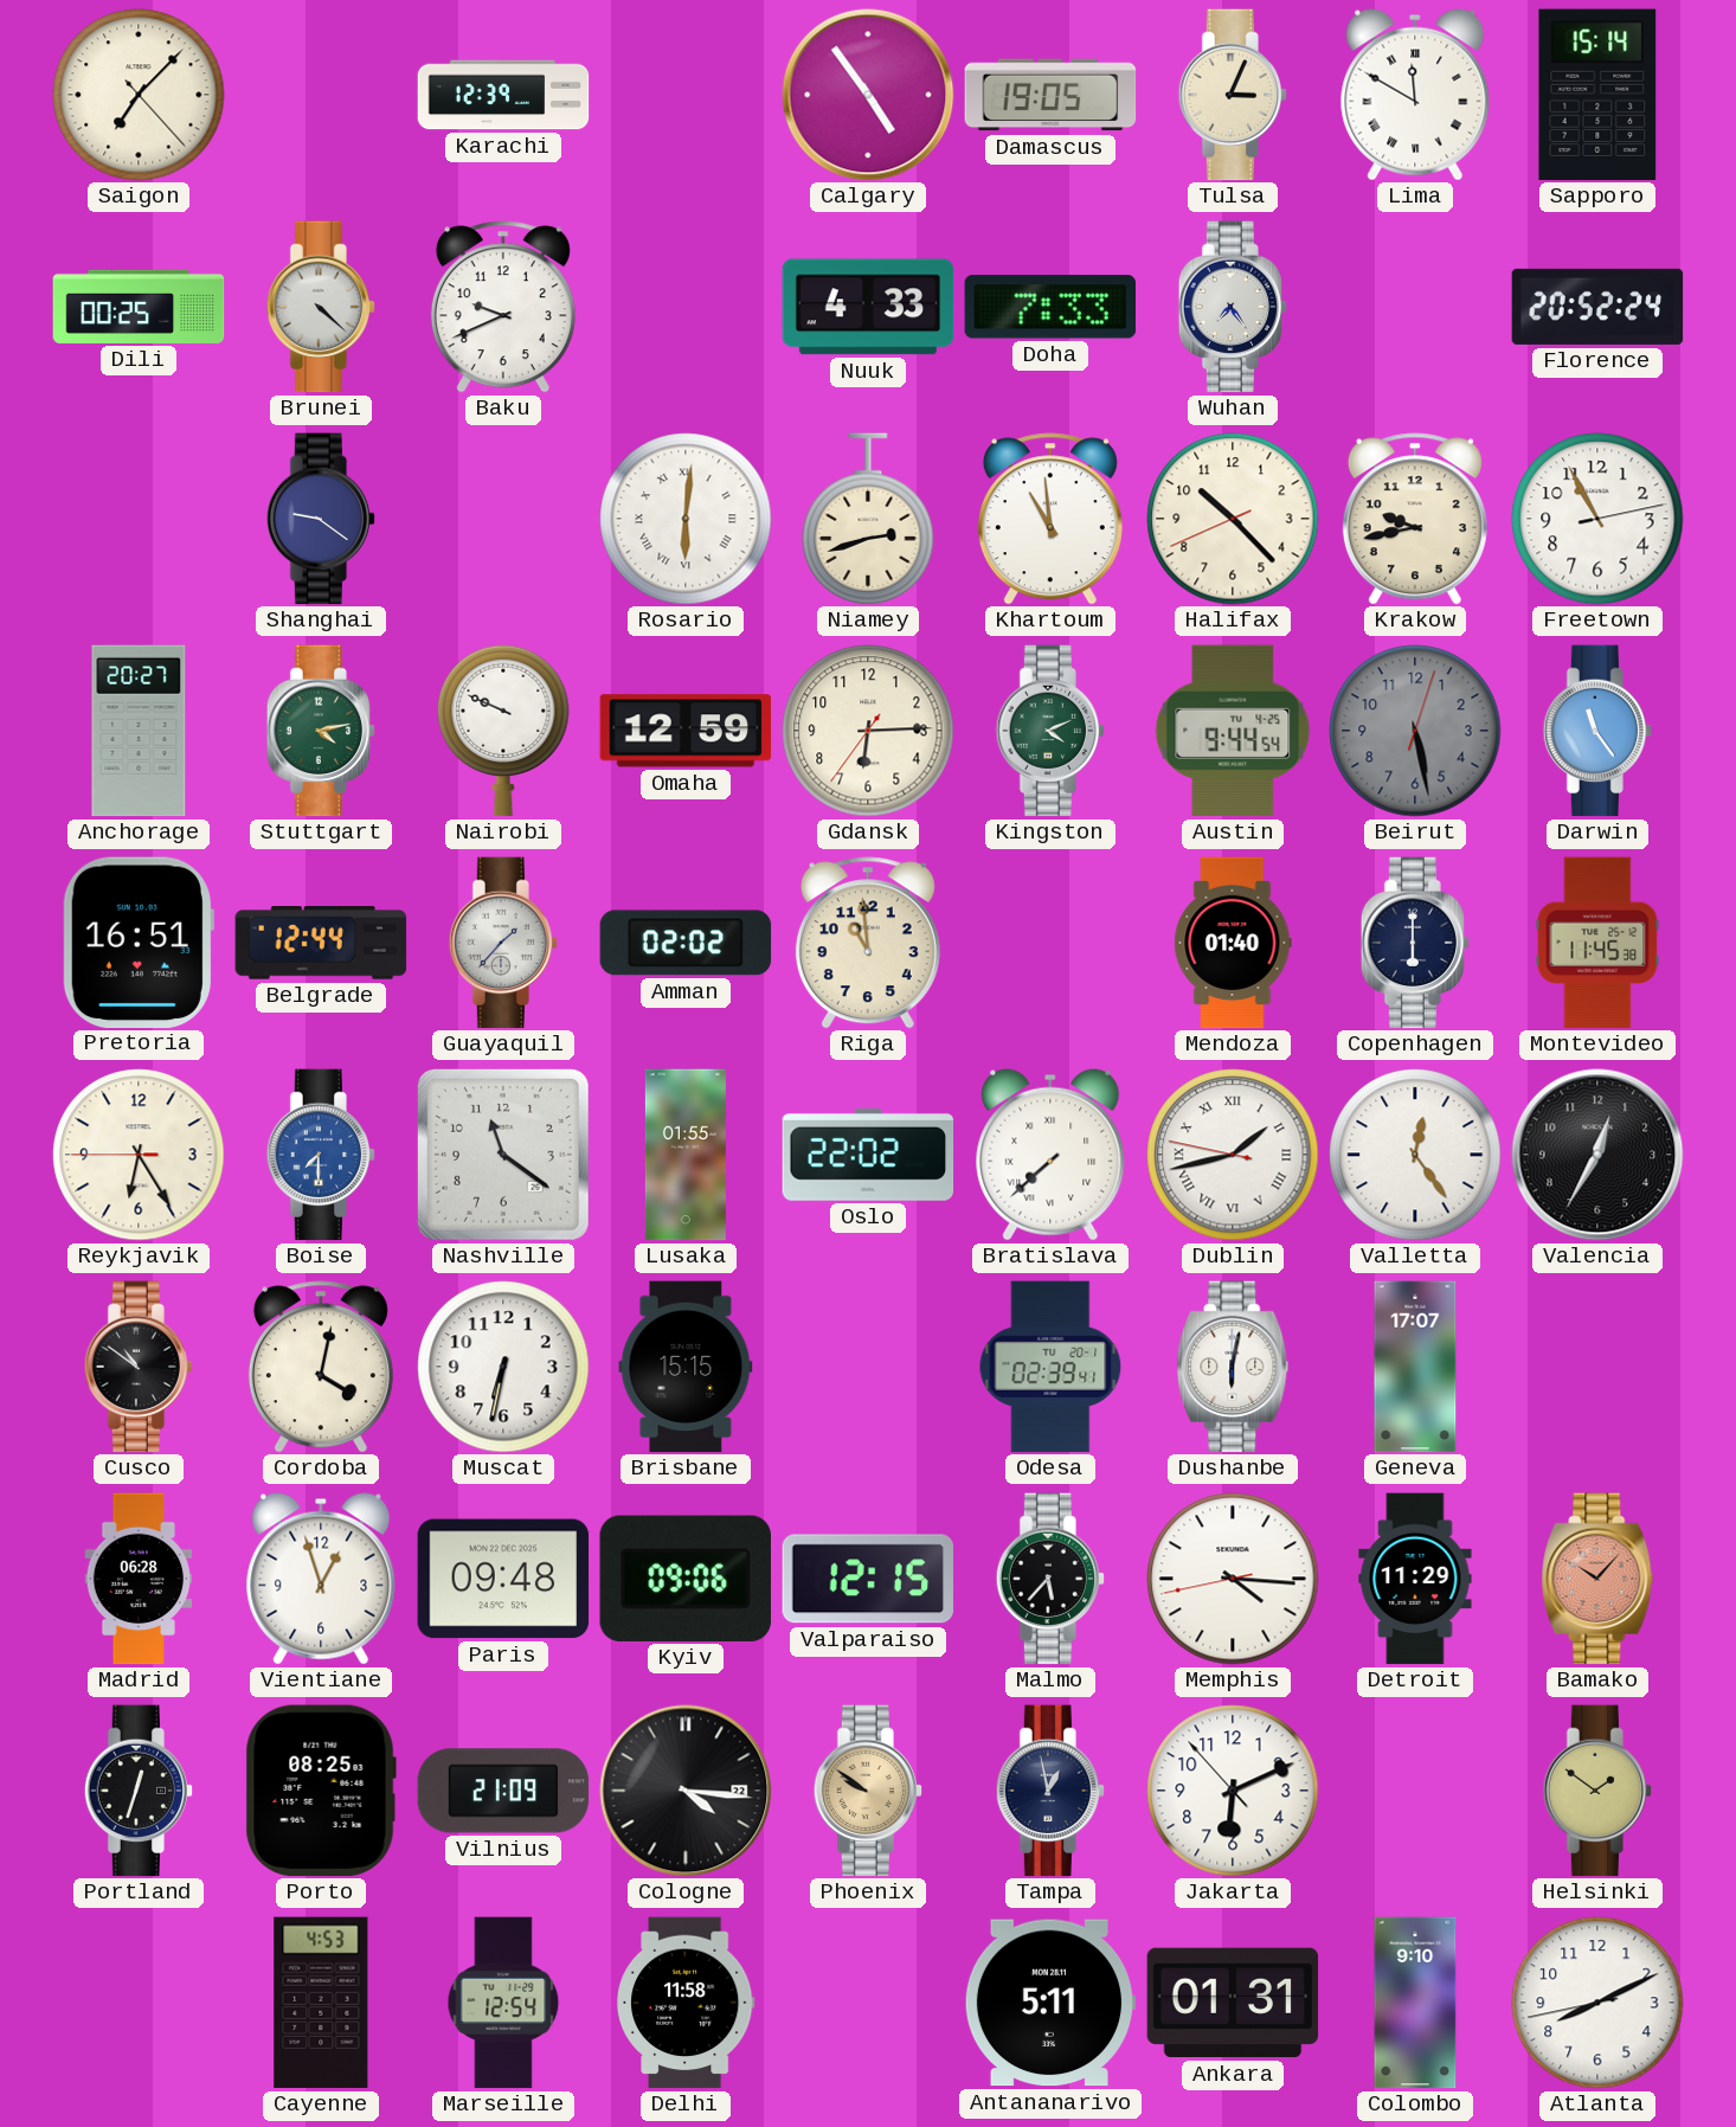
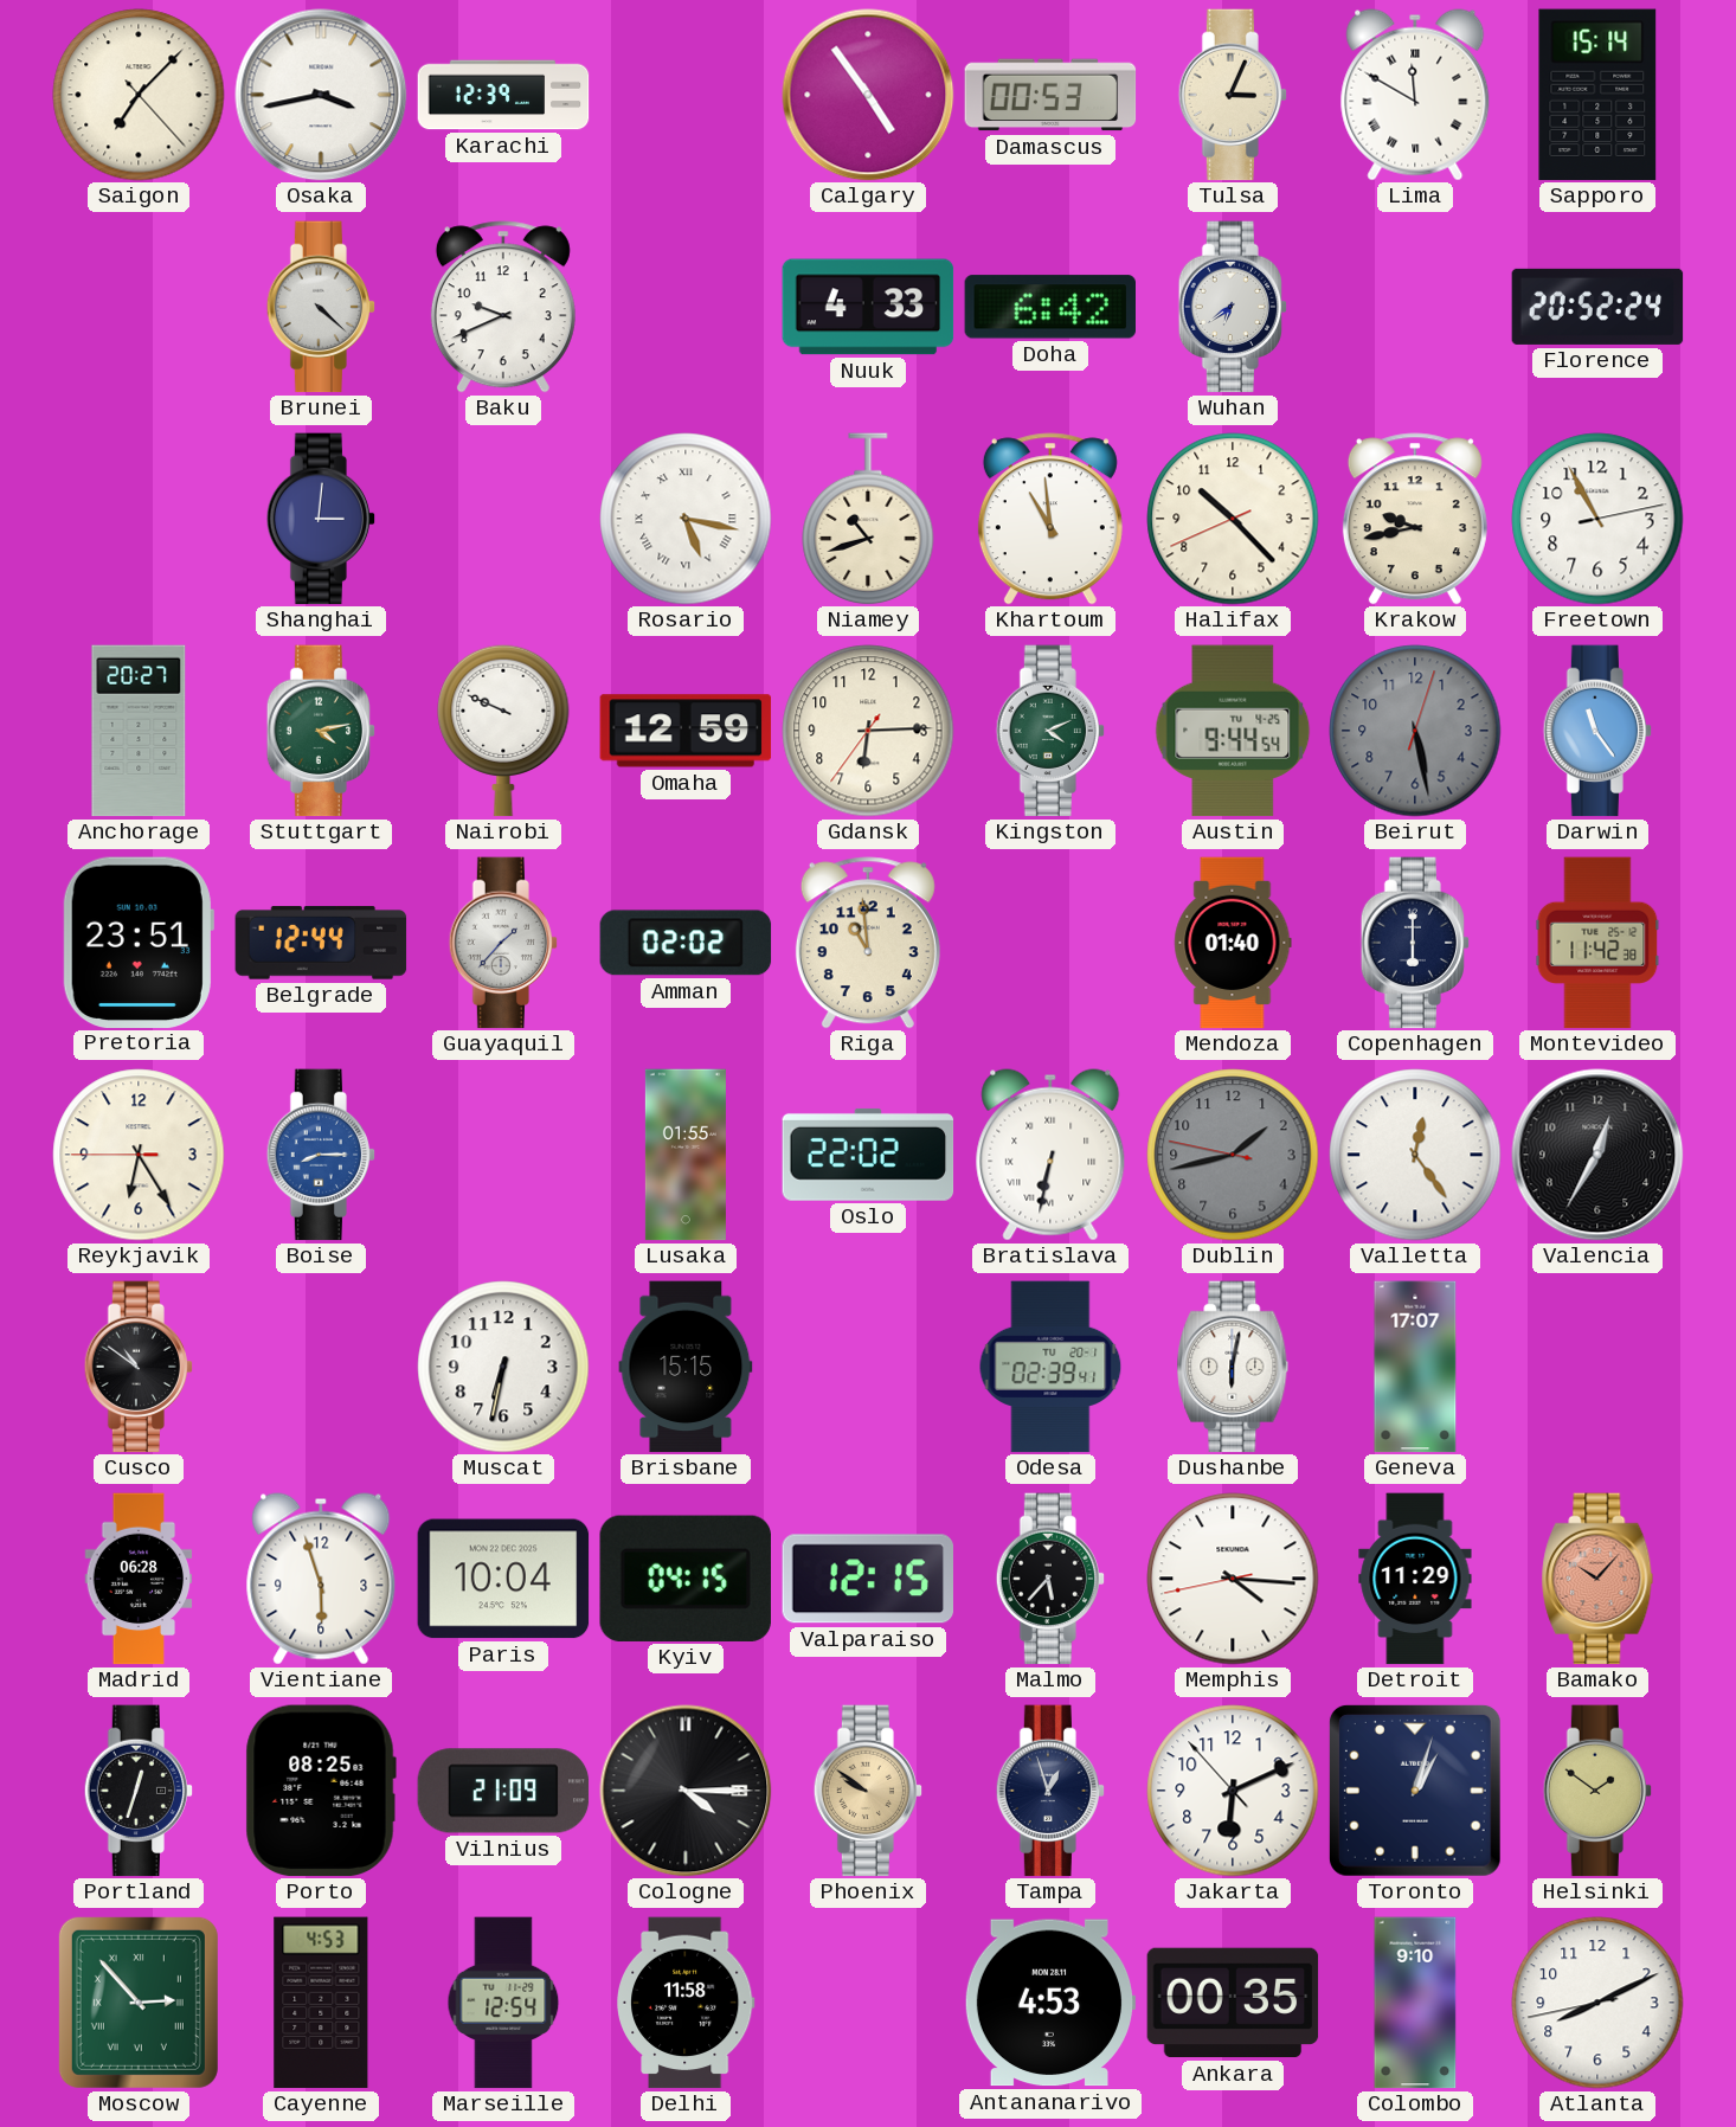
Osaka: none -> 3:43
Damascus: 19:05 -> 00:53
Dili: 00:25 -> none
Doha: 7:33 -> 6:42
Wuhan: 7:24 -> 6:39
Shanghai: 9:21 -> 3:01
Rosario: 6:01 -> 5:17
Niamey: 2:42 -> 10:42
Pretoria: 16:51 -> 23:51
Montevideo: 11:45 -> 11:42
Boise: 7:30 -> 8:15
Nashville: 11:21 -> none
Bratislava: 7:38 -> 6:32
Dublin dial: white -> grey
Dublin numerals: Roman -> Arabic
Cordoba: 4:02 -> none
Vientiane: 12:57 -> 5:57
Paris: 09:48 -> 10:04
Kyiv: 09:06 -> 04:15
Cologne: 4:16 -> 4:15
Tampa: 12:58 -> 12:57
Toronto: none -> 1:03
Moscow: none -> 2:53
Antananarivo: 5:11 -> 4:53
Ankara: 01:31 -> 00:35
